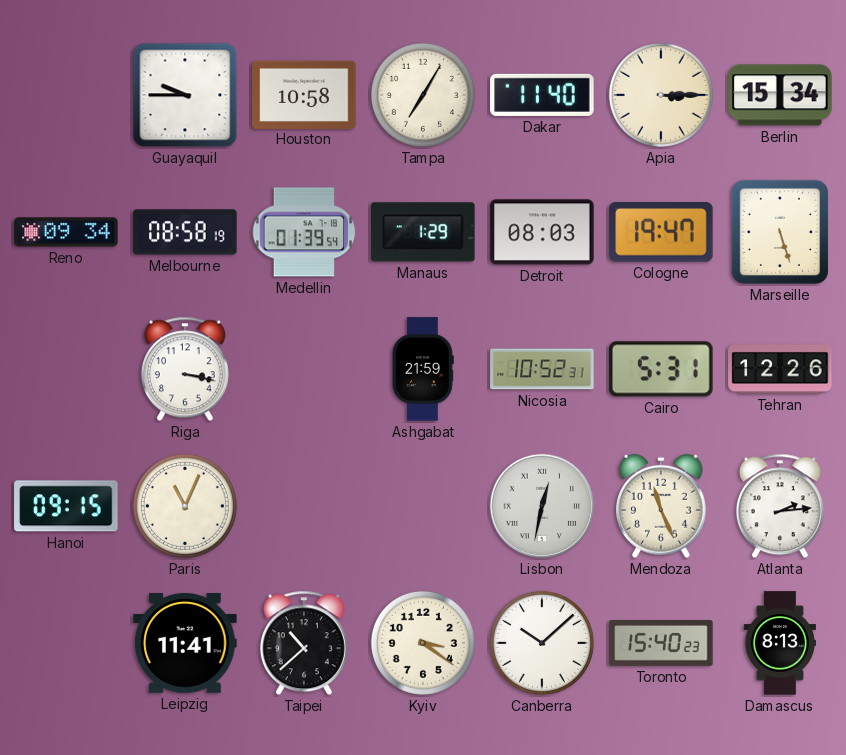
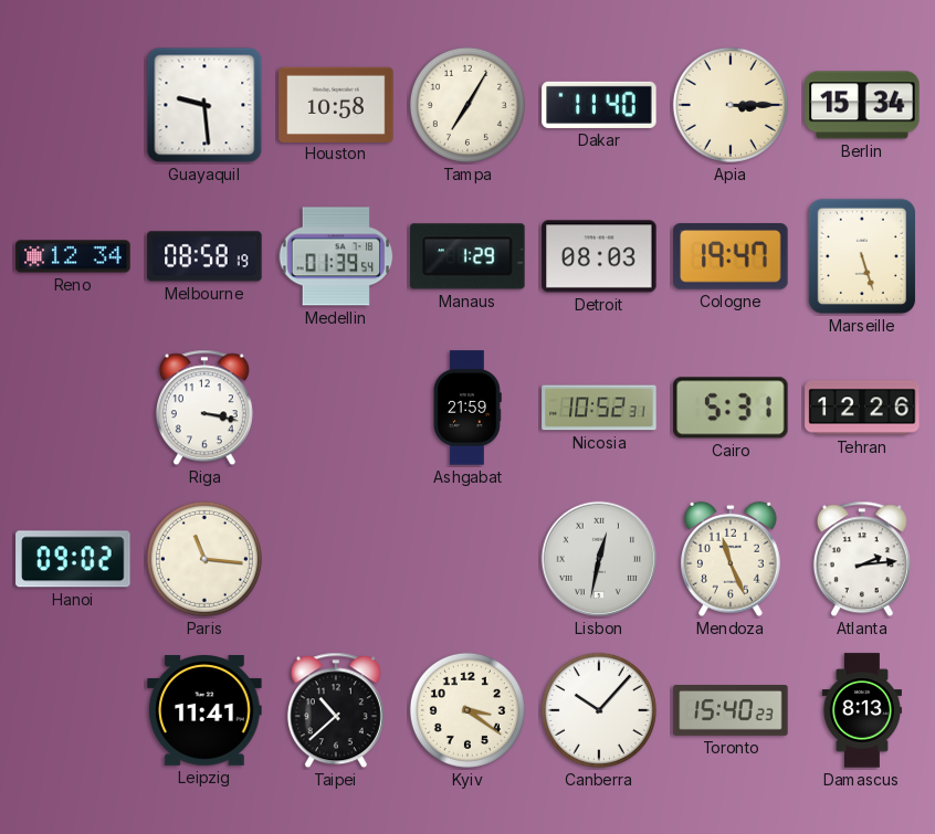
Guayaquil: 9:45 -> 9:29
Reno: 09:34 -> 12:34
Hanoi: 09:15 -> 09:02
Paris: 11:04 -> 11:16
Canberra: 10:08 -> 10:07
